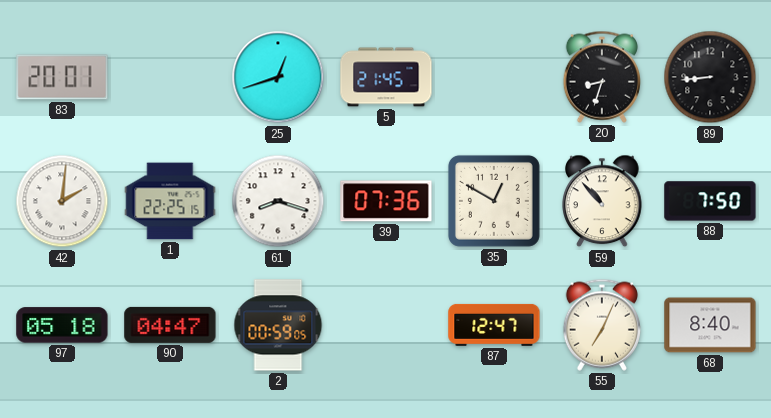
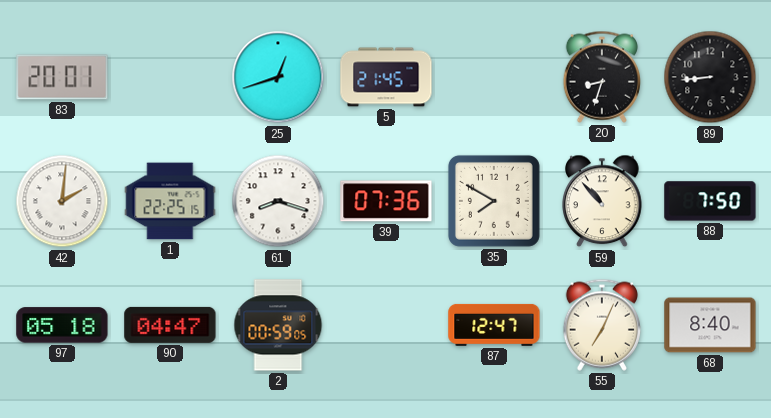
35: 12:50 -> 7:50
